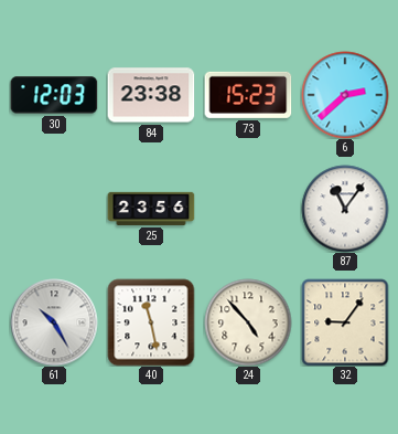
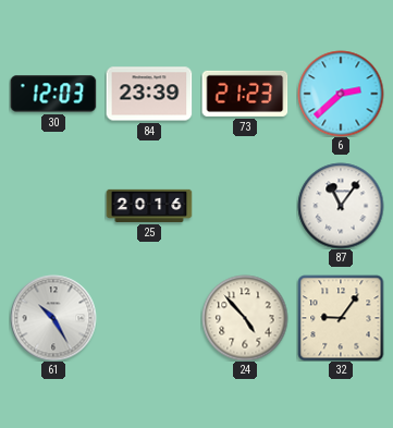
84: 23:38 -> 23:39
73: 15:23 -> 21:23
25: 23:56 -> 20:16
40: 11:28 -> none
